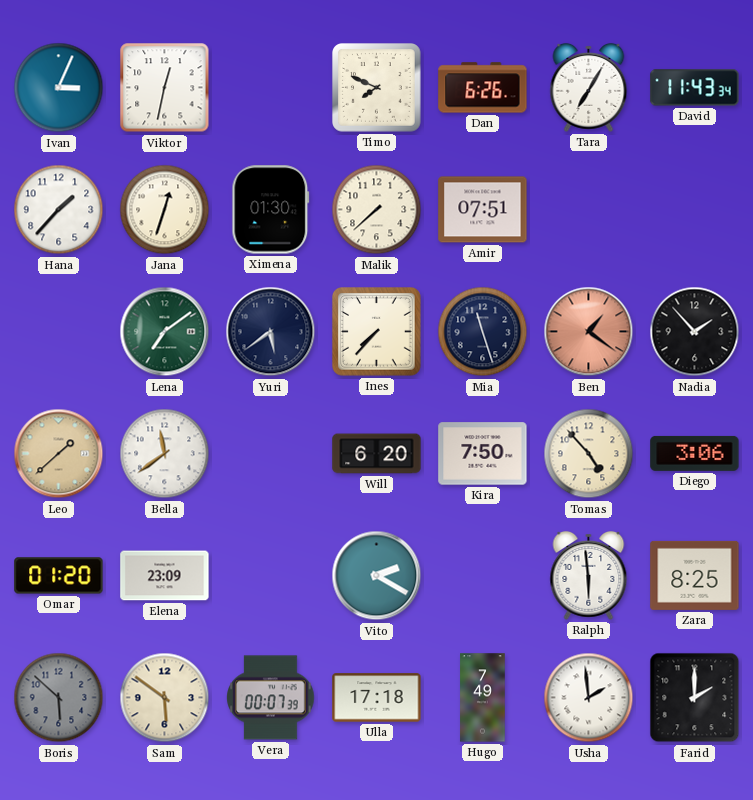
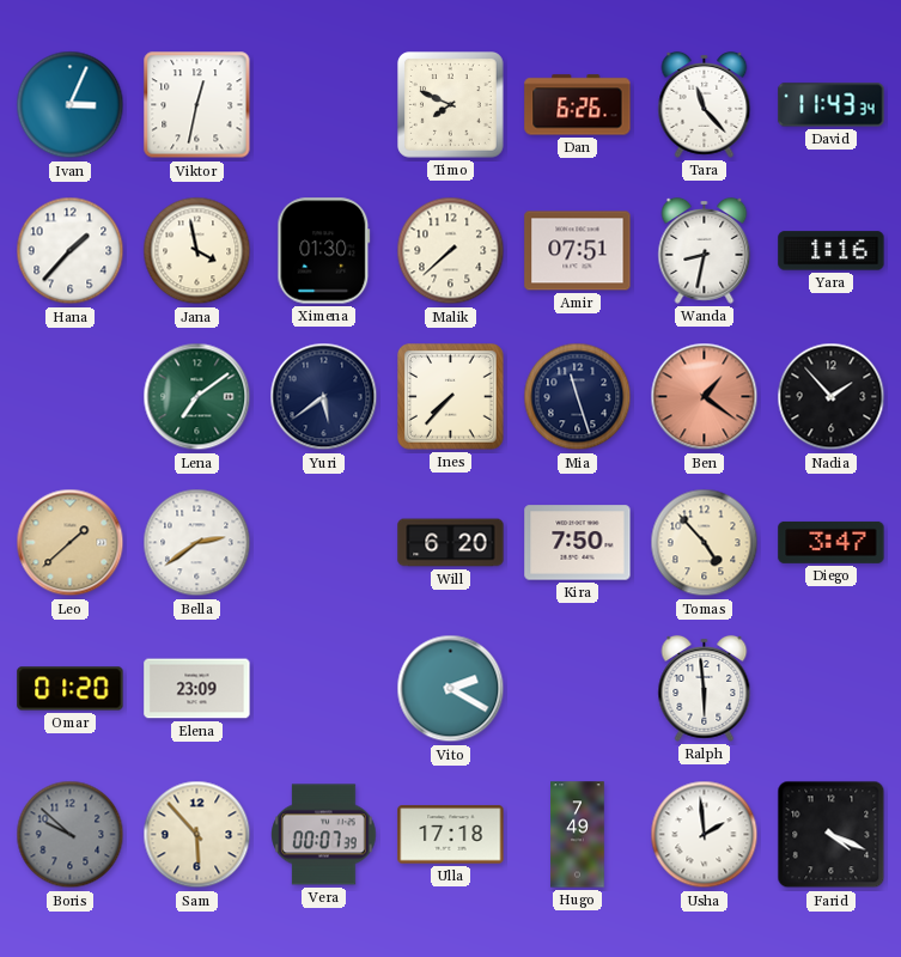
Tara: 7:05 -> 11:23
Jana: 12:33 -> 3:58
Wanda: none -> 8:32
Yara: none -> 1:16
Bella: 11:39 -> 2:39
Diego: 3:06 -> 3:47
Zara: 8:25 -> none
Boris: 5:52 -> 9:52
Sam: 5:51 -> 5:53
Farid: 2:00 -> 4:19
